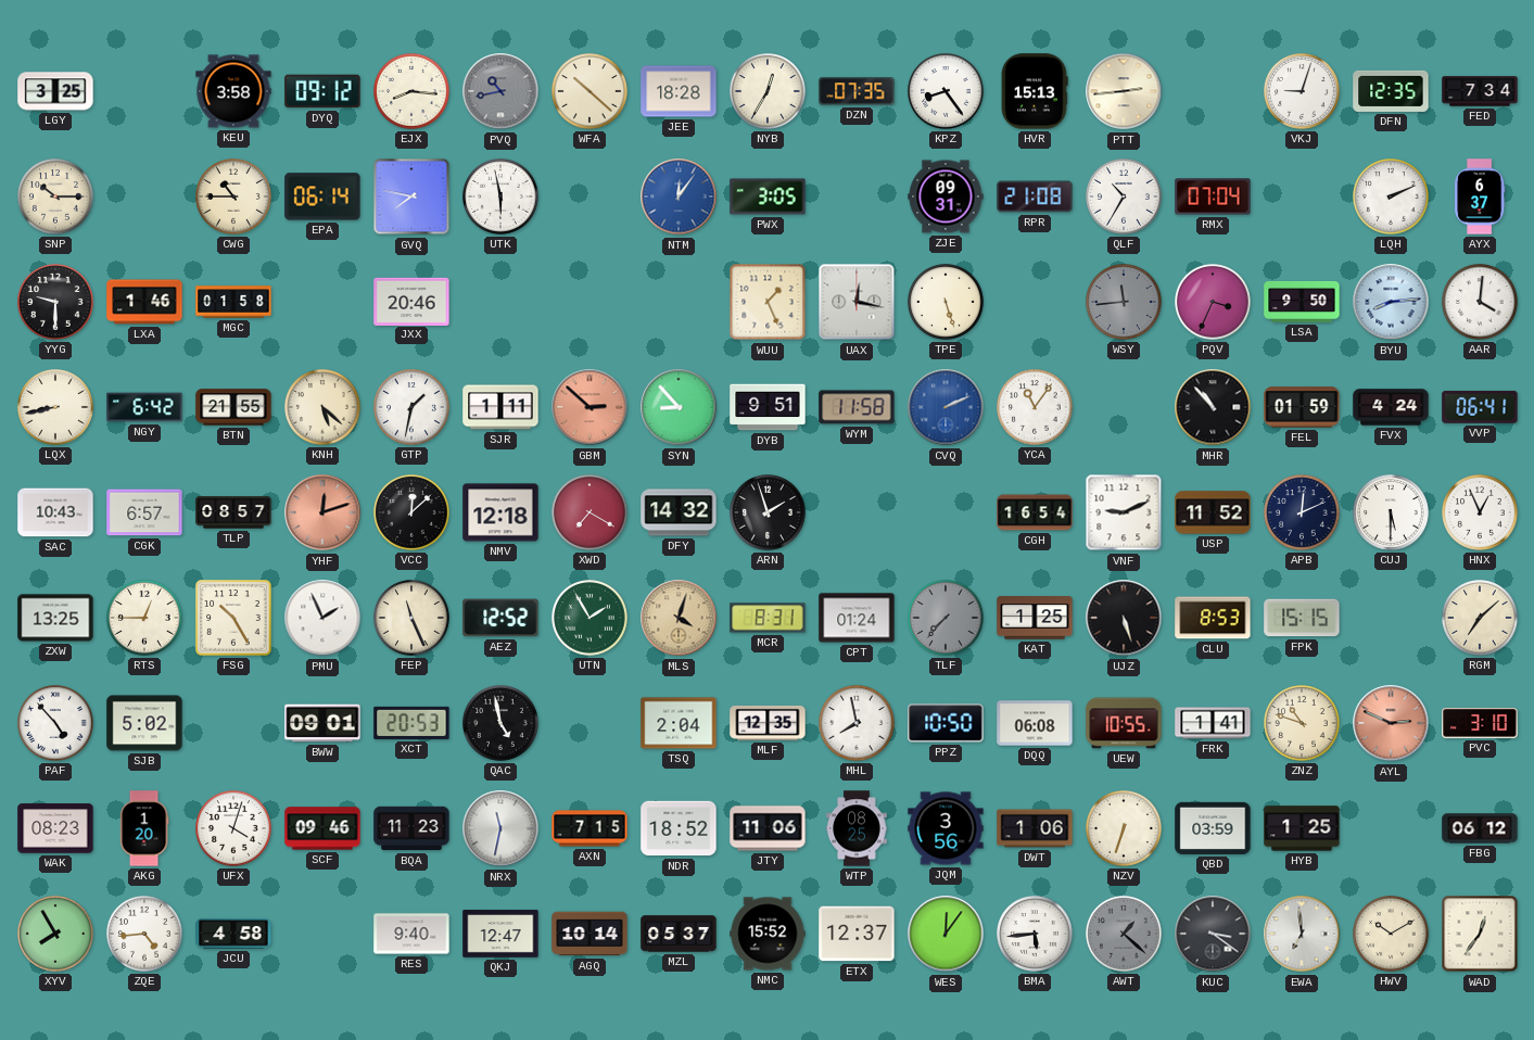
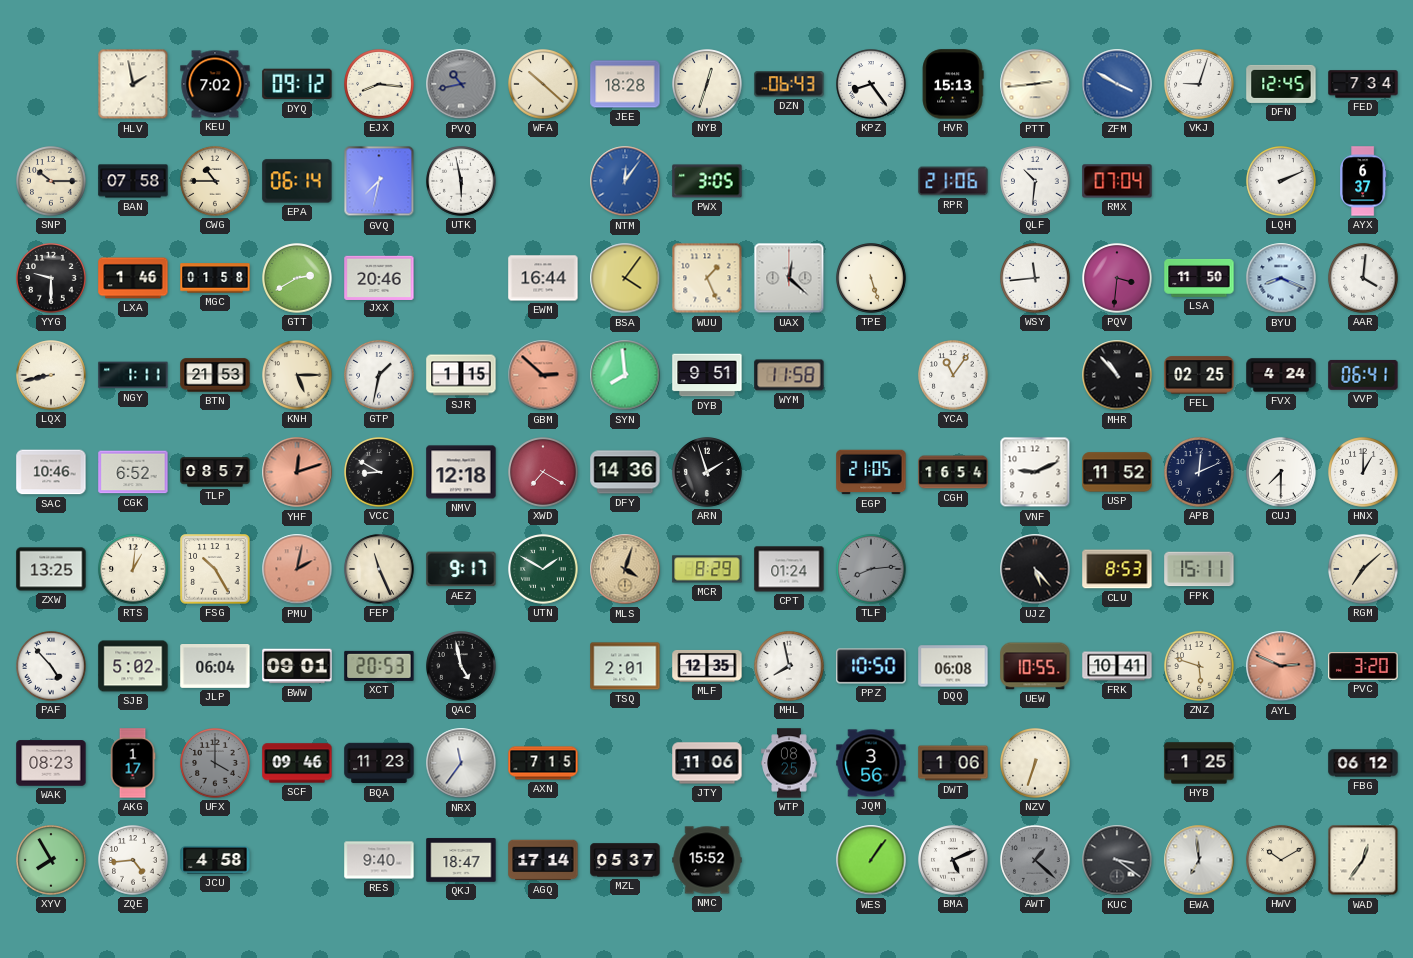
LGY: 3:25 -> none
HLV: none -> 1:58
KEU: 3:58 -> 7:02
NYB: 12:35 -> 12:33
DZN: 07:35 -> 06:43
ZFM: none -> 3:50
DFN: 12:35 -> 12:45
BAN: none -> 07:58
GVQ: 7:47 -> 7:32
ZJE: 09:31 -> none
RPR: 21:08 -> 21:06
QLF: 10:35 -> 10:31
GTT: none -> 2:40
EWM: none -> 16:44
BSA: none -> 4:06
UAX: 12:17 -> 12:22
WSY dial: grey -> white
PQV: 3:34 -> 3:31
LSA: 9:50 -> 11:50
BYU: 8:14 -> 8:19
NGY: 6:42 -> 1:11
BTN: 21:55 -> 21:53
KNH: 5:22 -> 5:15
SJR: 1:11 -> 1:15
SYN: 8:53 -> 7:59
CVQ: 2:11 -> none
FEL: 01:59 -> 02:25
SAC: 10:43 -> 10:46
CGK: 6:57 -> 6:52
VCC: 12:08 -> 8:50
DFY: 14:32 -> 14:36
EGP: none -> 21:05
CUJ: 5:30 -> 7:30
HNX: 12:56 -> 1:00
RTS: 12:45 -> 1:01
PMU: 1:56 -> 2:02
PMU dial: white -> salmon
AEZ: 12:52 -> 9:17
UTN: 1:55 -> 1:50
MCR: 8:31 -> 8:29
TLF: 7:37 -> 8:14
KAT: 1:25 -> none
UJZ: 5:27 -> 5:23
FPK: 15:15 -> 15:11
JLP: none -> 06:04
TSQ: 2:04 -> 2:01
FRK: 1:41 -> 10:41
ZNZ: 10:48 -> 5:48
PVC: 3:10 -> 3:20
AKG: 1:20 -> 1:17
UFX: 4:03 -> 4:00
UFX dial: white -> grey
NRX: 11:32 -> 11:36
NDR: 18:52 -> none
QBD: 03:59 -> none
QKJ: 12:47 -> 18:47
AGQ: 10:14 -> 17:14
ETX: 12:37 -> none
WES: 12:06 -> 1:06
BMA: 5:44 -> 5:11
